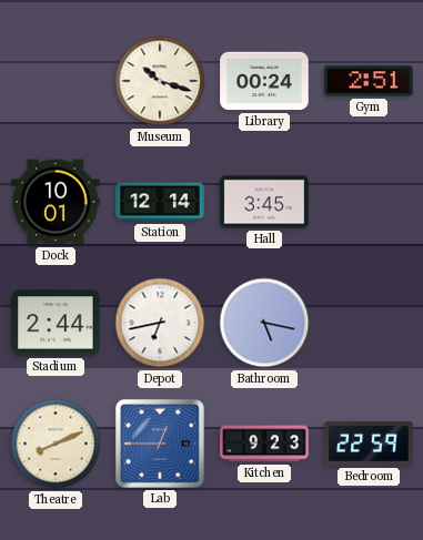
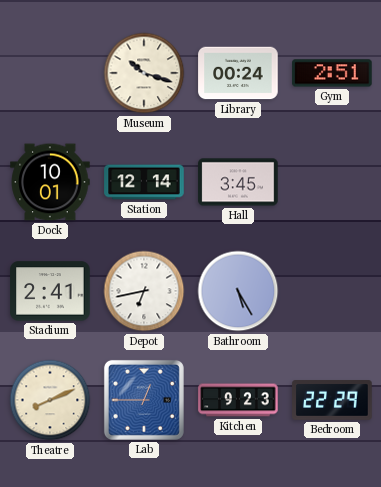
Stadium: 2:44 -> 2:41
Bathroom: 5:17 -> 5:25
Bedroom: 22:59 -> 22:29
